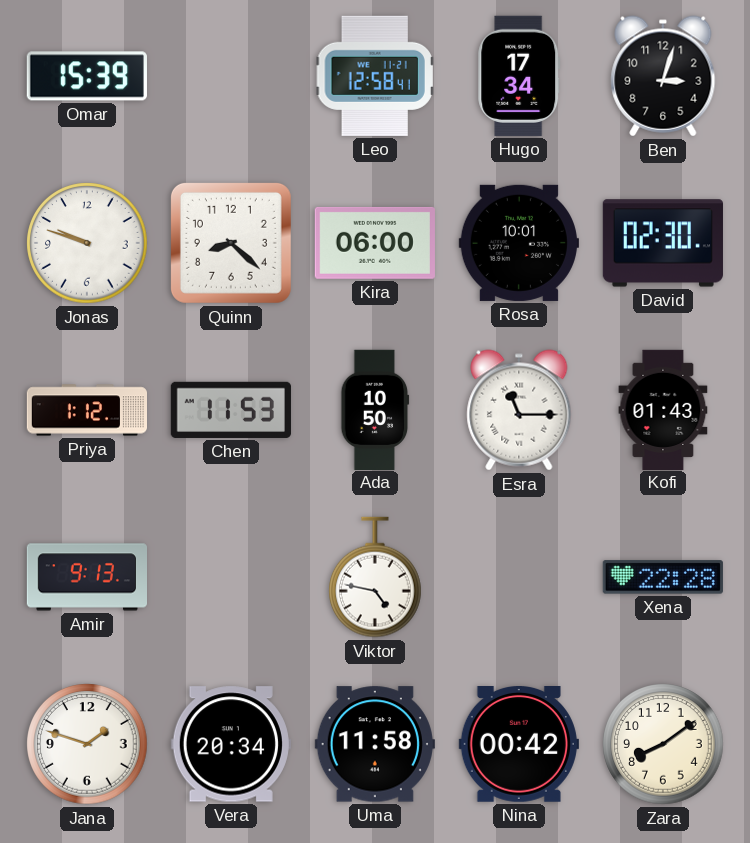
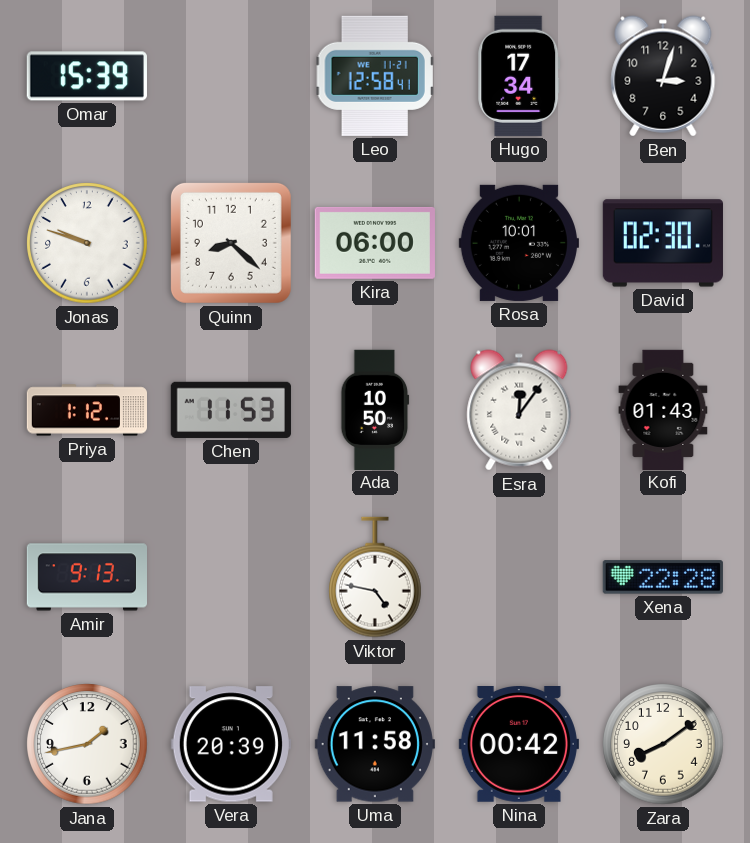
Esra: 11:15 -> 12:06
Jana: 1:48 -> 1:43
Vera: 20:34 -> 20:39
